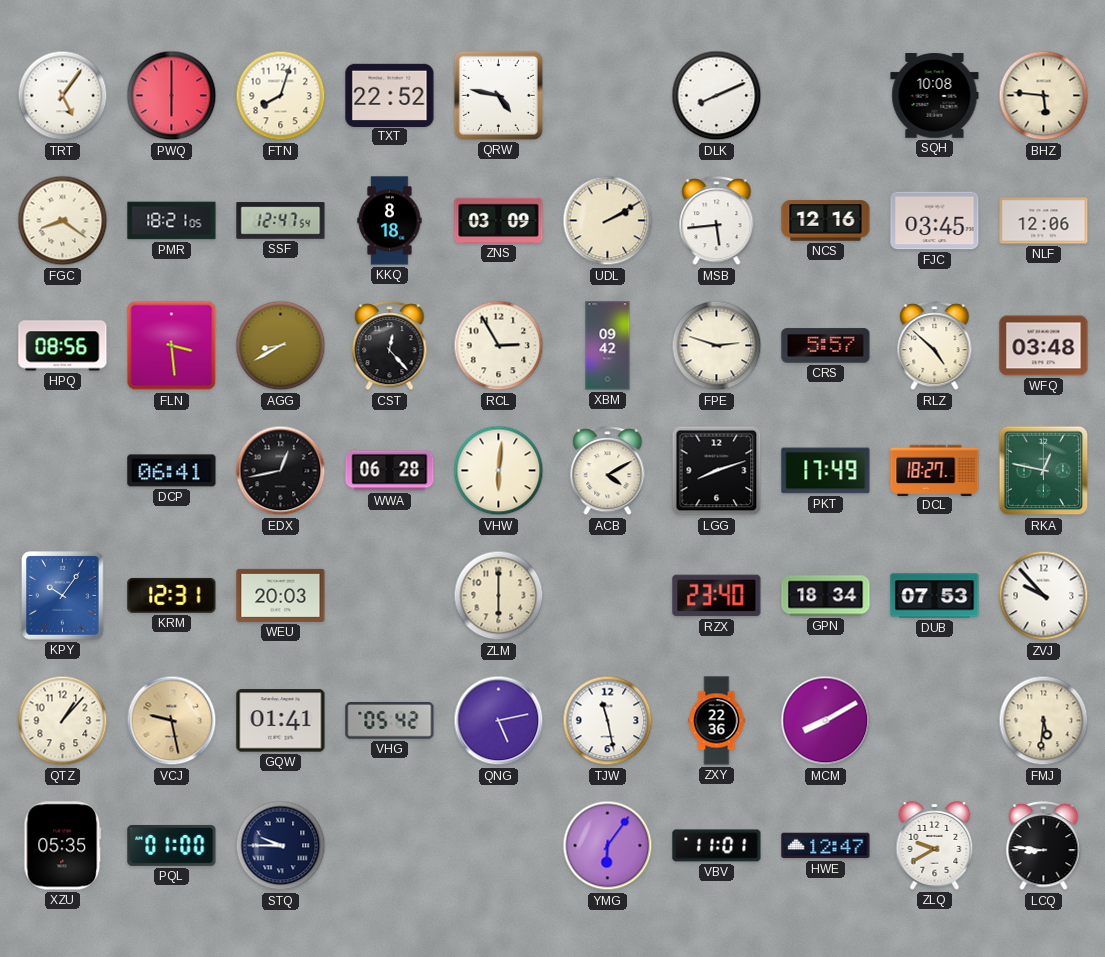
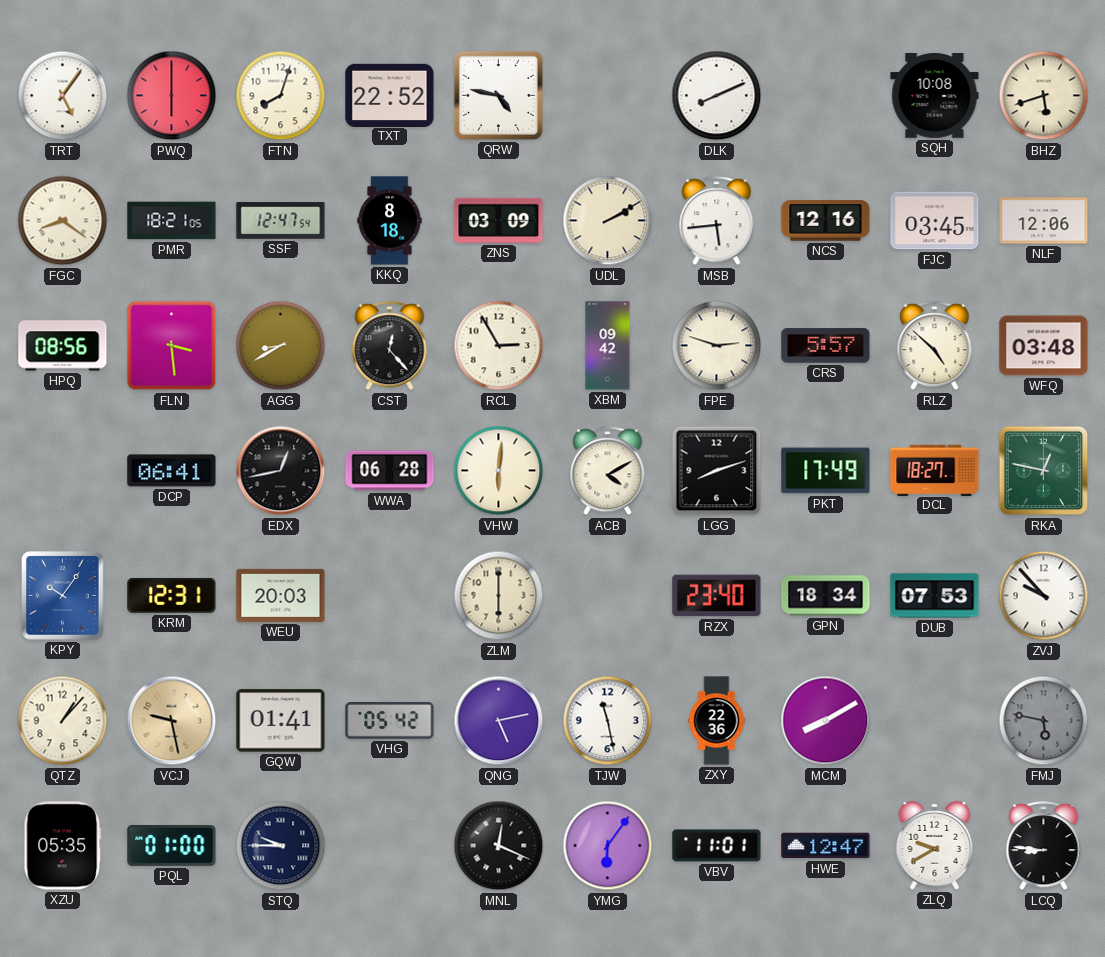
BHZ: 5:46 -> 5:42
FMJ: 5:31 -> 5:47
FMJ dial: cream -> grey
MNL: none -> 12:19
